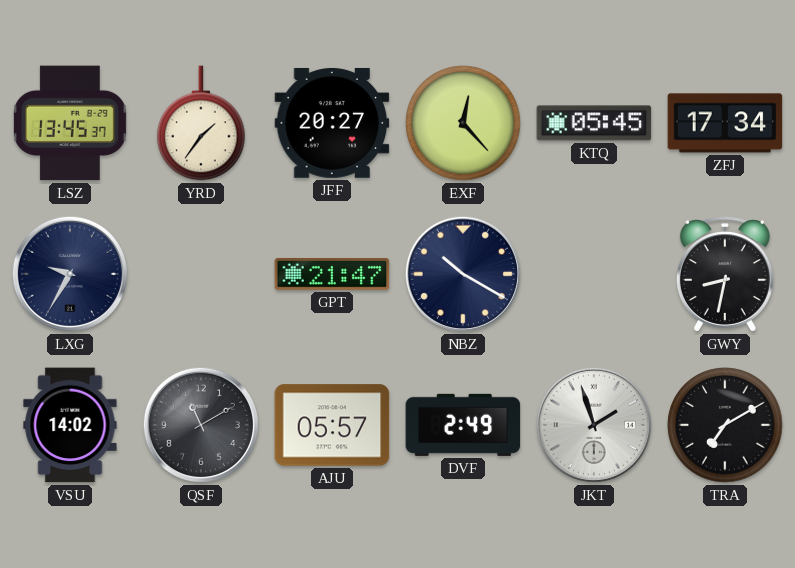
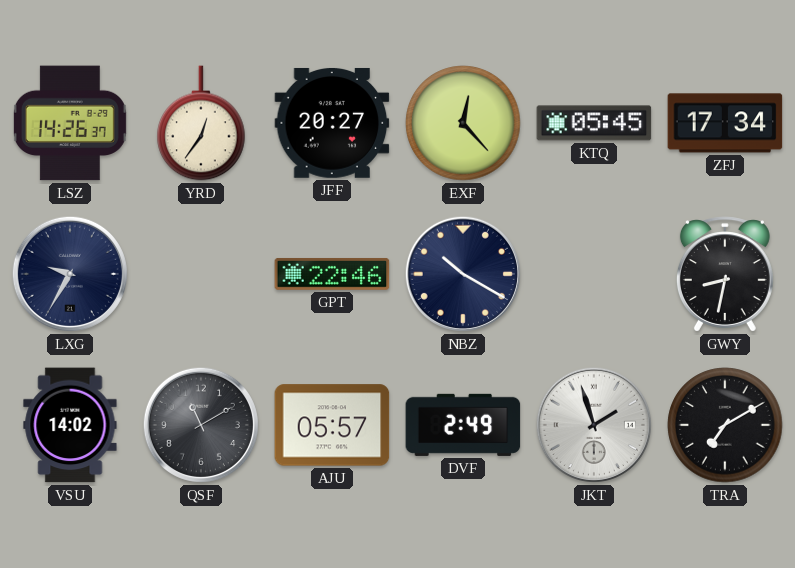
LSZ: 13:45 -> 14:26
YRD: 1:36 -> 12:36
GPT: 21:47 -> 22:46
